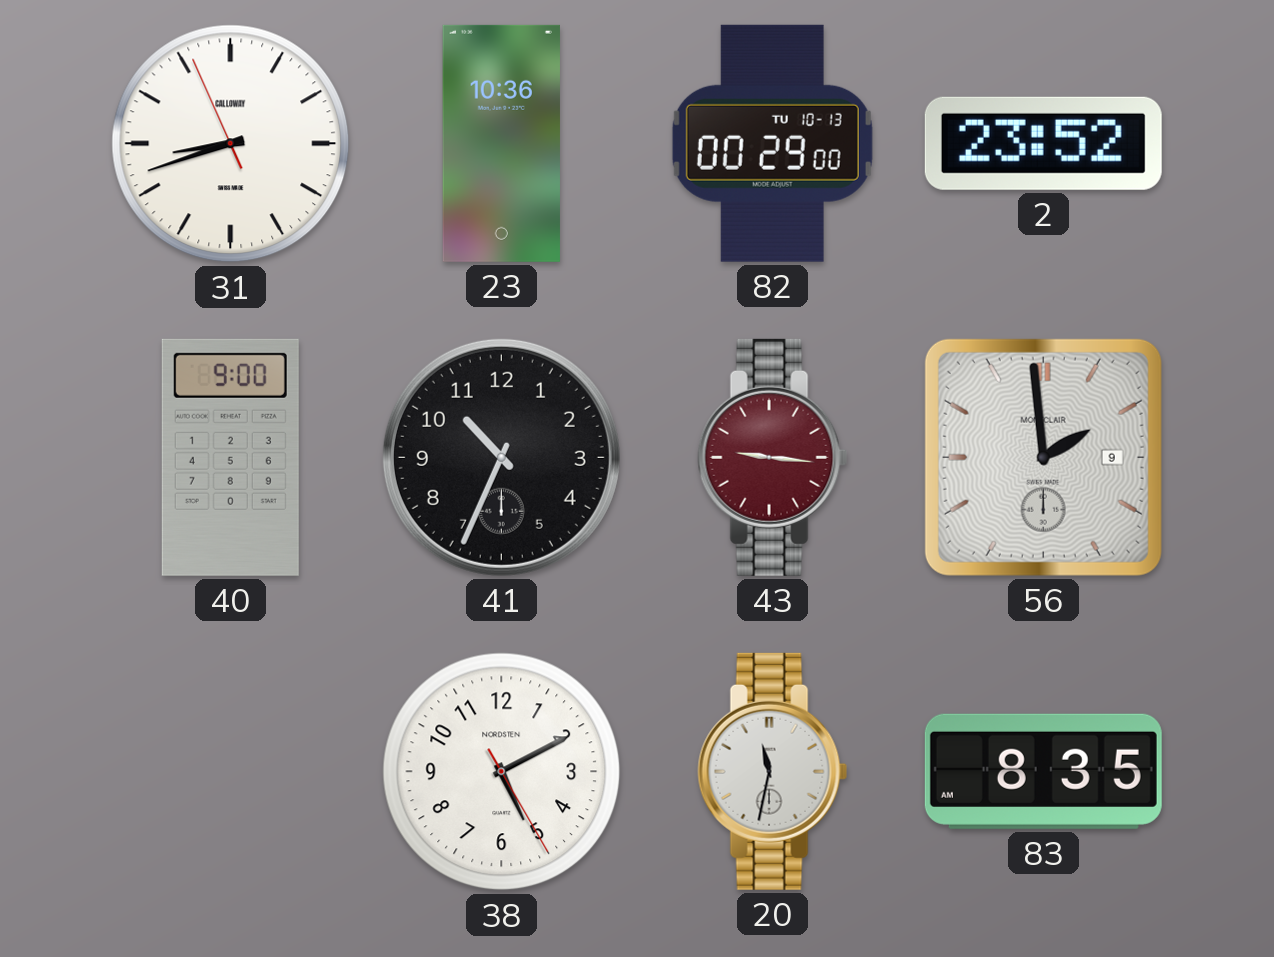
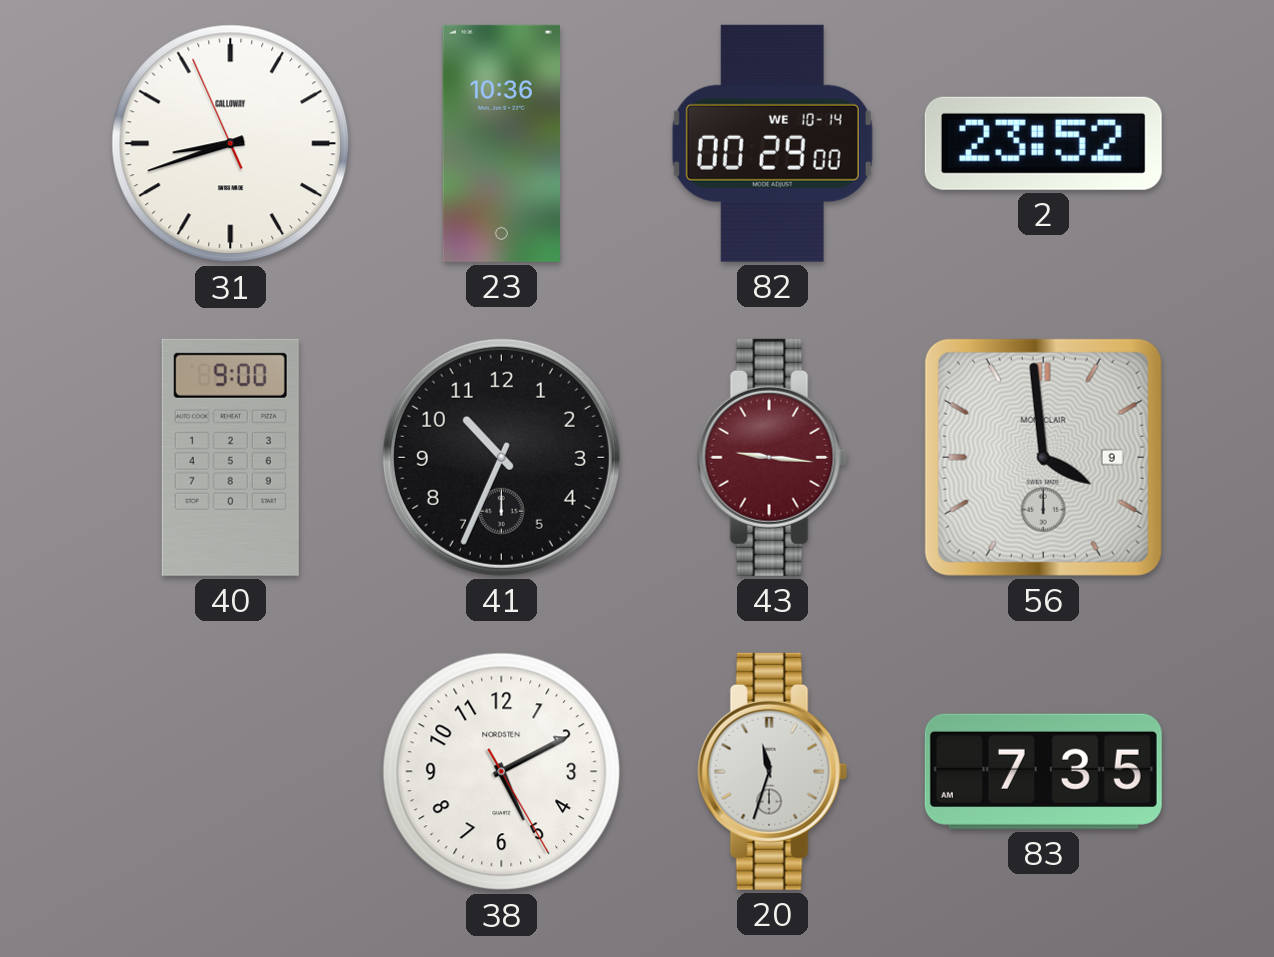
82 date: TU 10-13 -> WE 10-14
56: 1:59 -> 3:59
20: 11:32 -> 11:33
83: 8:35 -> 7:35
